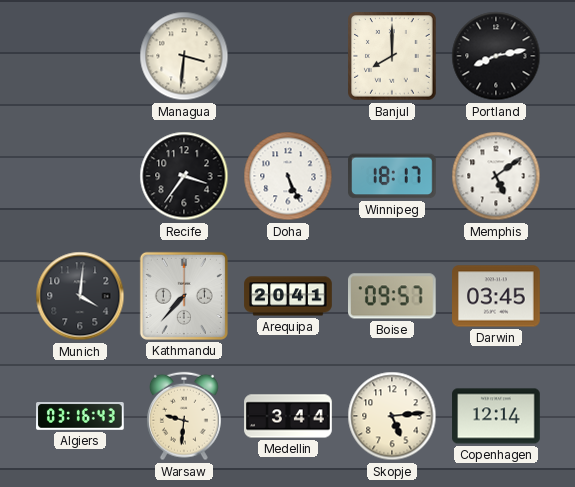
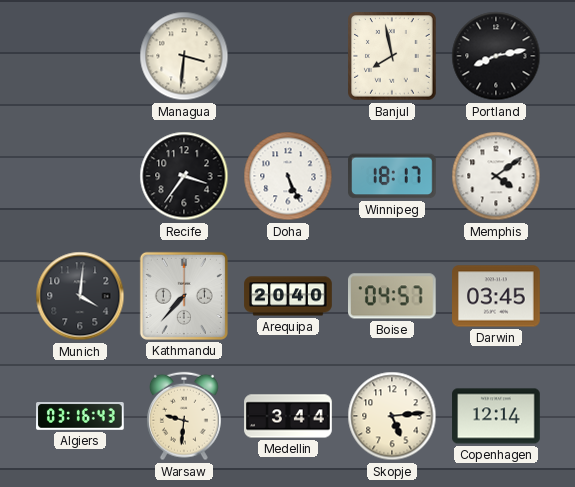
Banjul: 8:00 -> 7:58
Memphis: 5:09 -> 4:09
Arequipa: 20:41 -> 20:40
Boise: 09:57 -> 04:57
